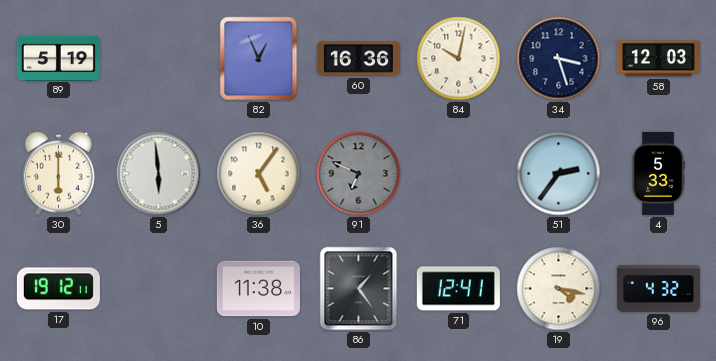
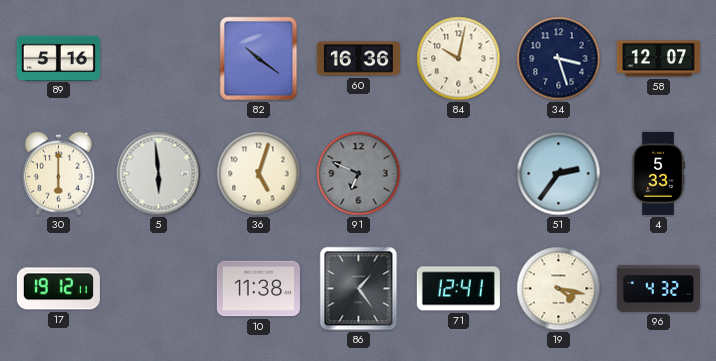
89: 5:19 -> 5:16
82: 12:56 -> 10:21
58: 12:03 -> 12:07
36: 5:06 -> 5:03
